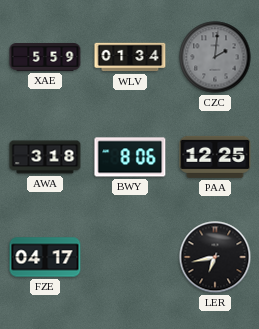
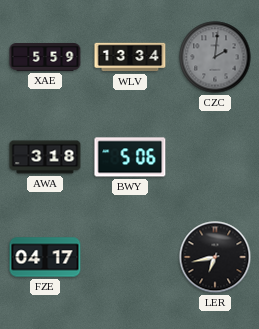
WLV: 01:34 -> 13:34
BWY: 8:06 -> 5:06
PAA: 12:25 -> none
